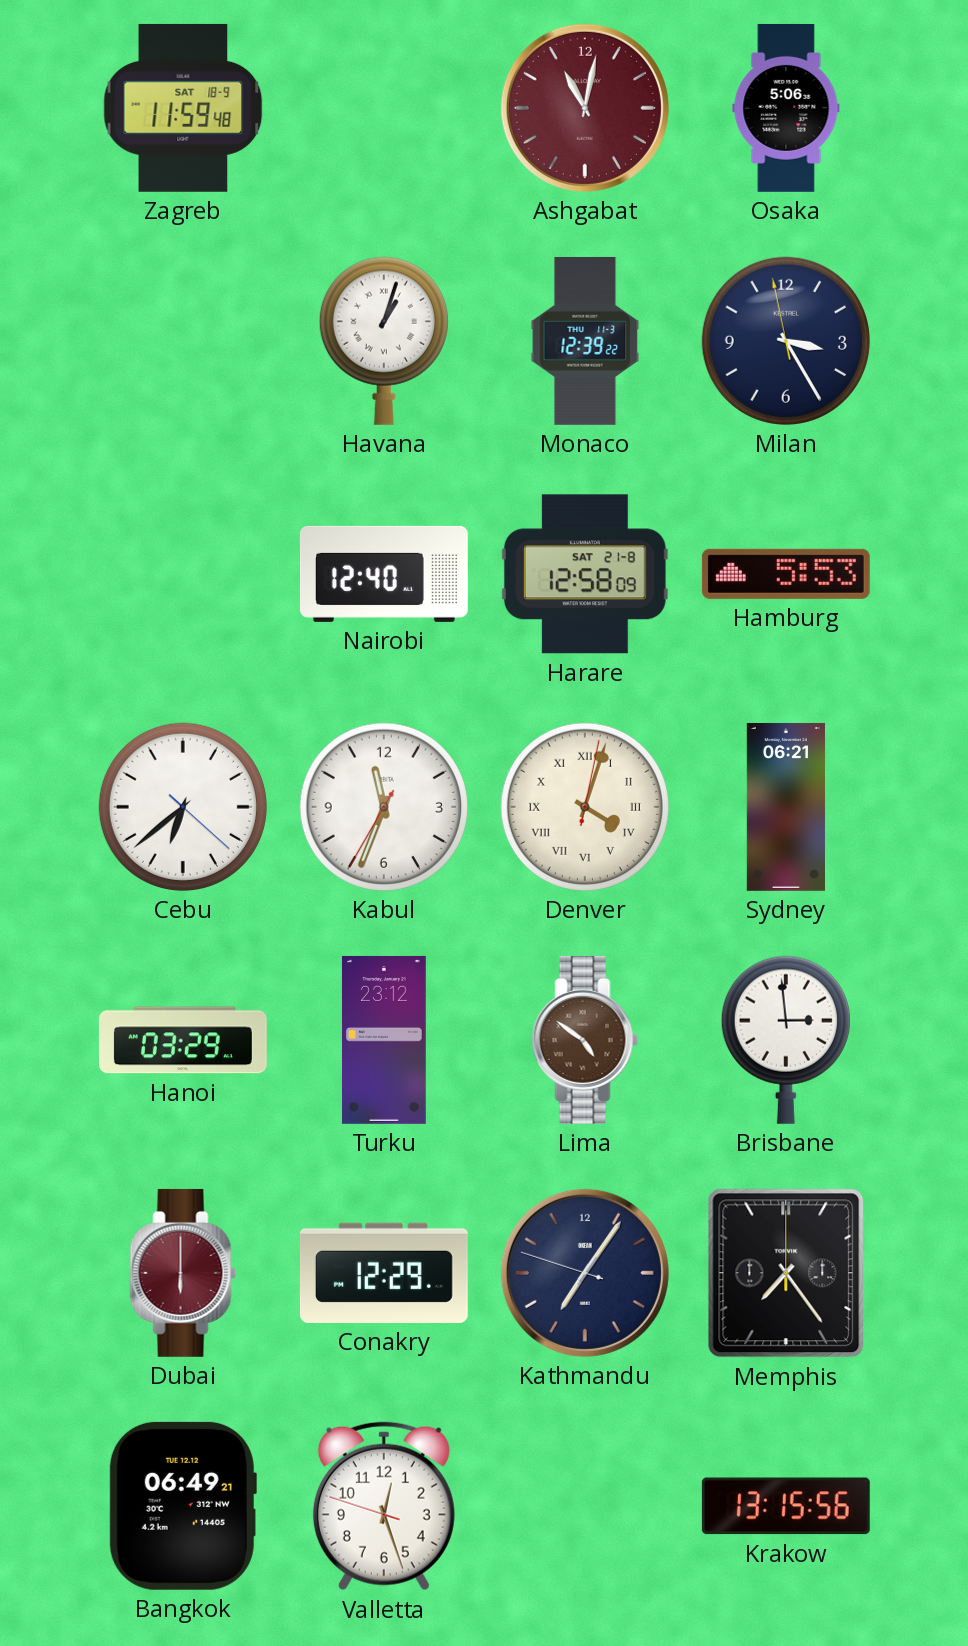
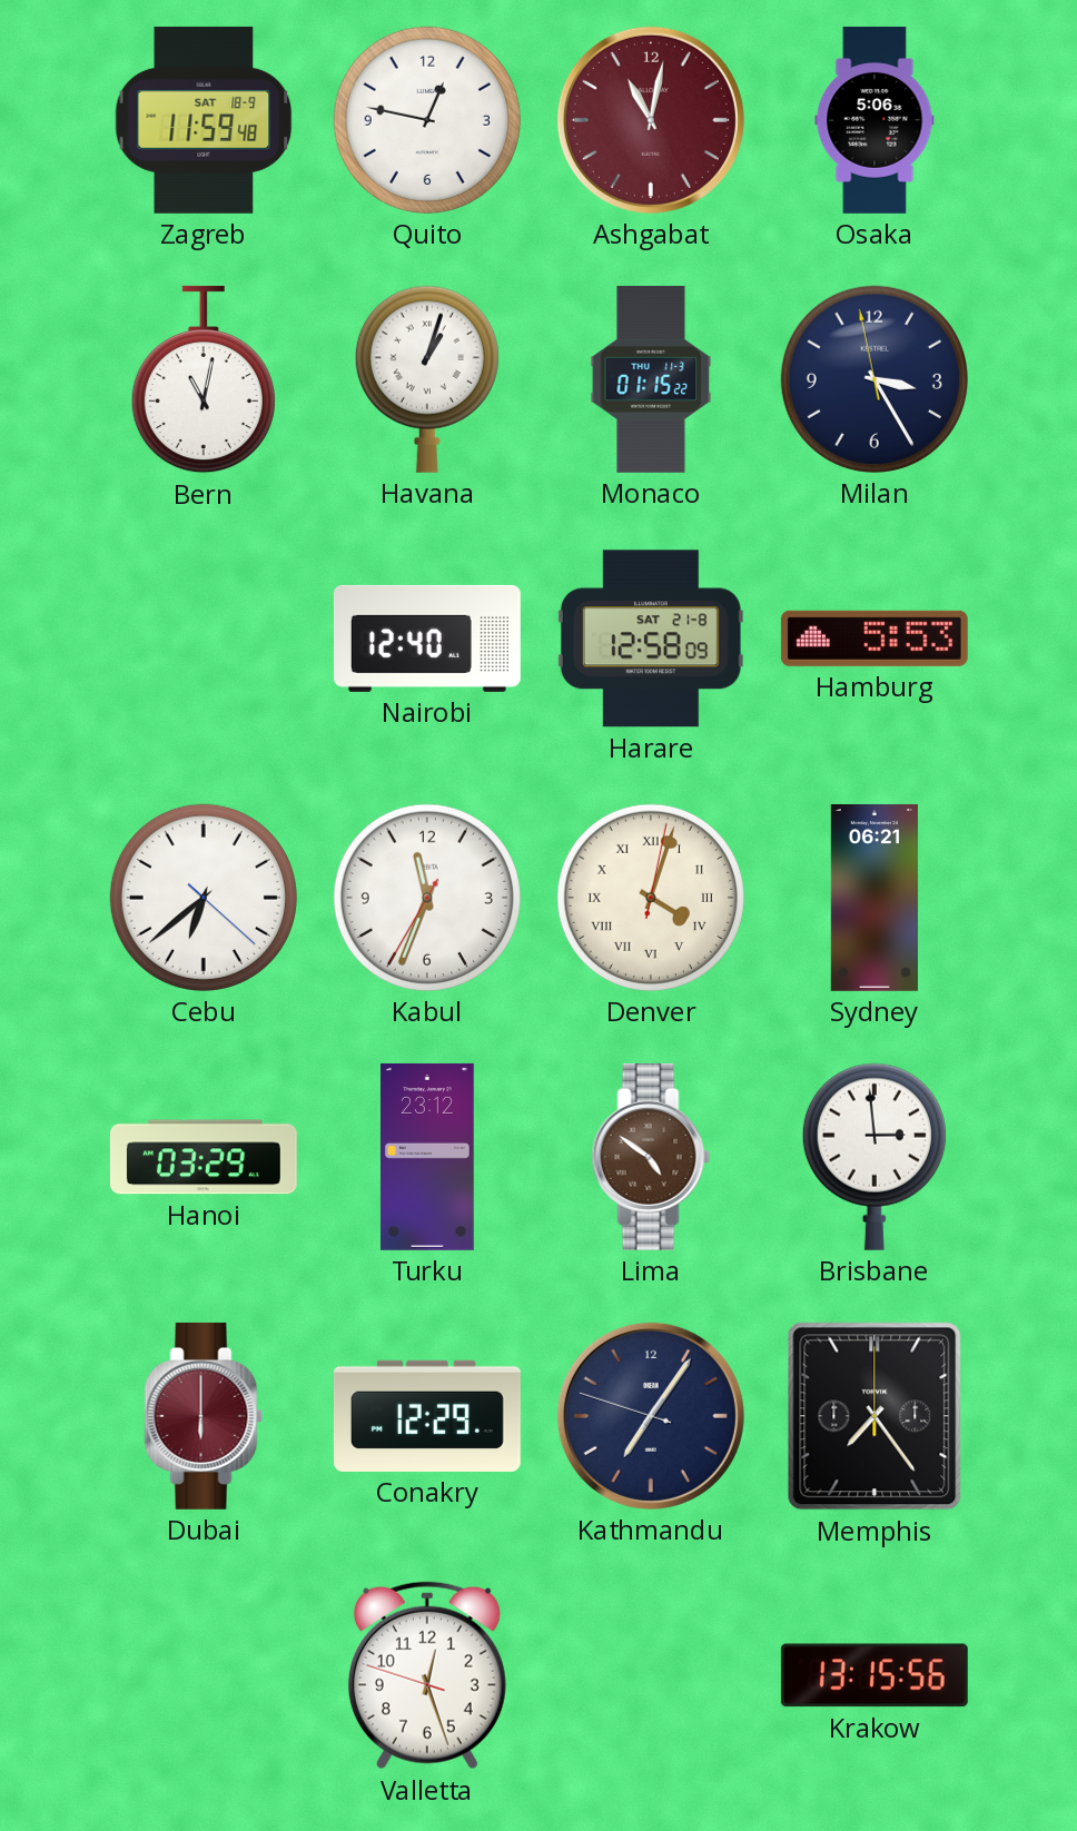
Quito: none -> 12:47
Bern: none -> 11:02
Monaco: 12:39 -> 01:15
Bangkok: 06:49 -> none
